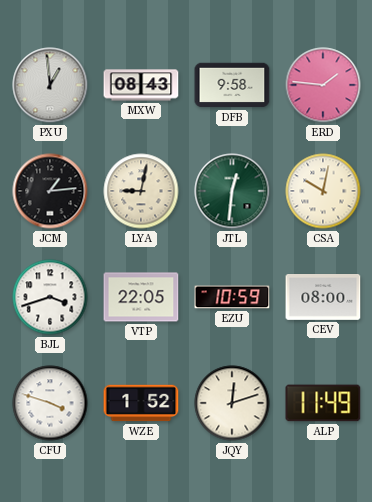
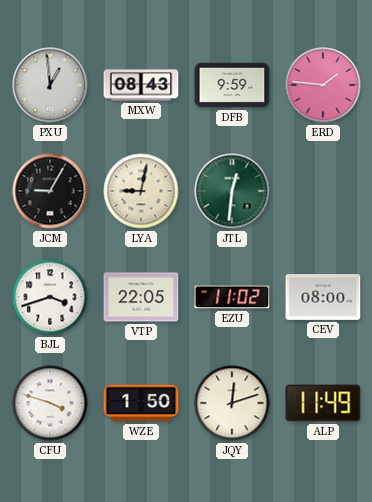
DFB: 9:58 -> 9:59
JCM: 1:14 -> 9:05
CSA: 10:02 -> none
EZU: 10:59 -> 11:02
WZE: 1:52 -> 1:50
